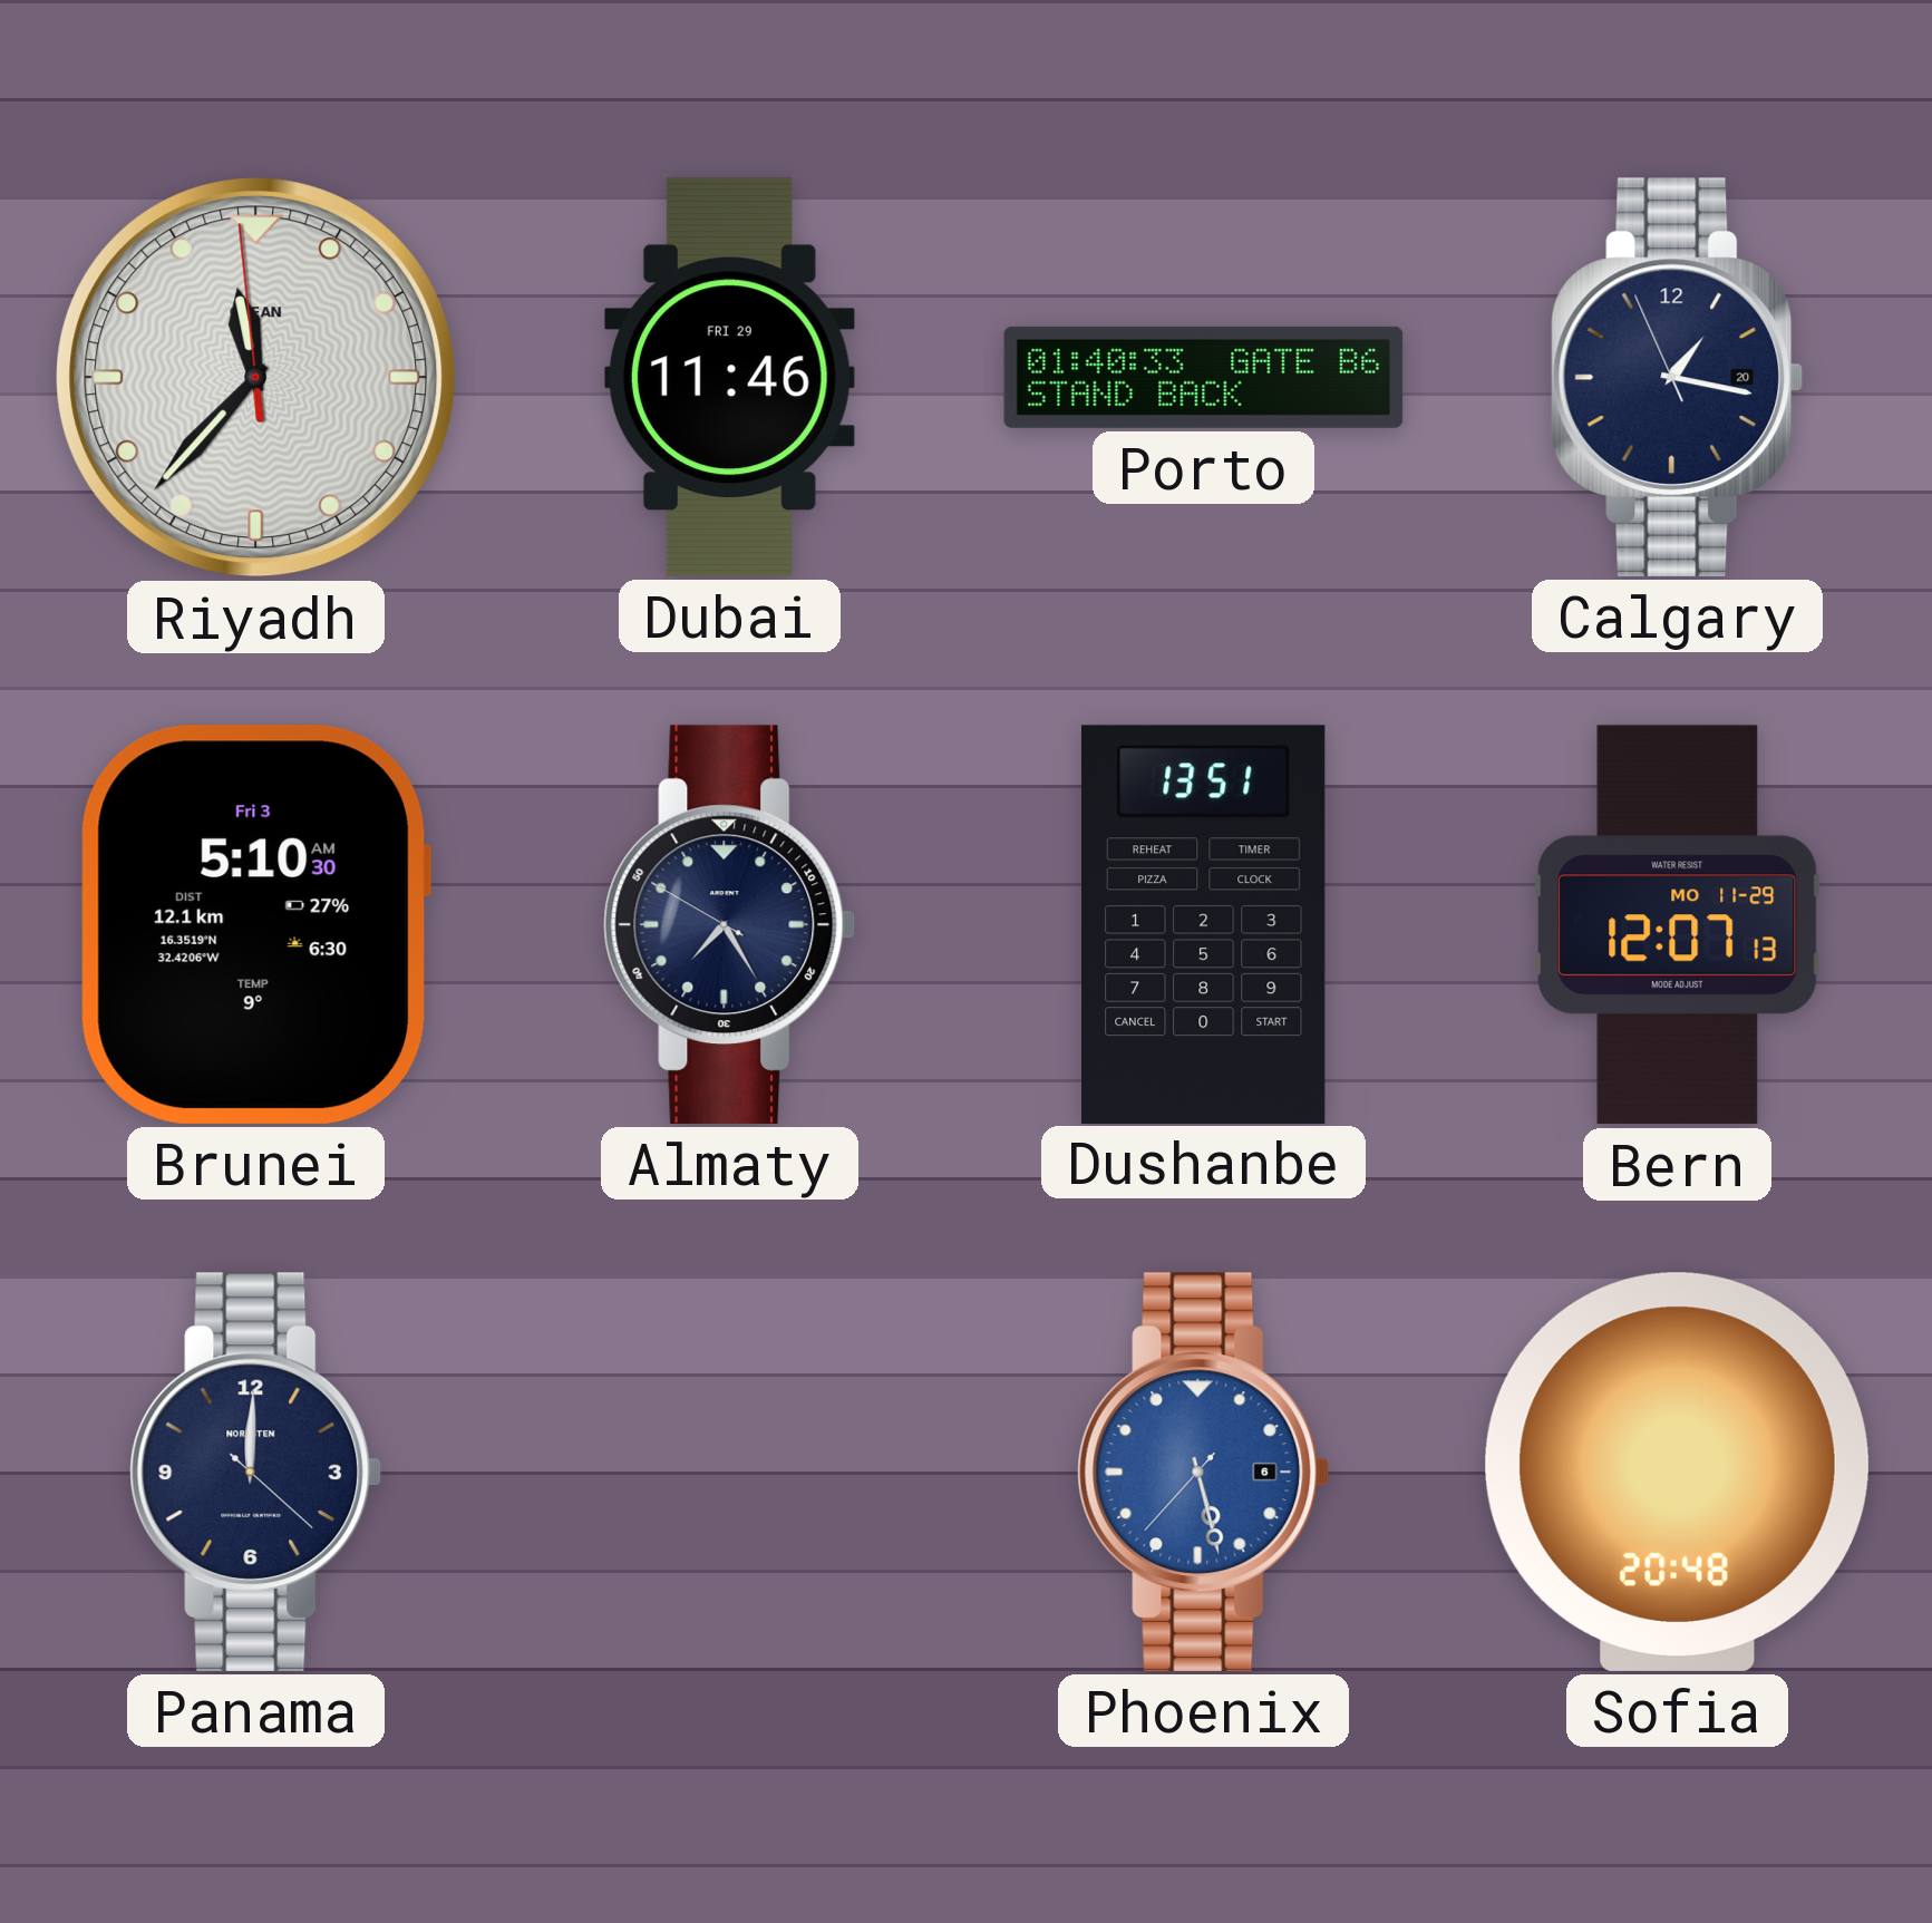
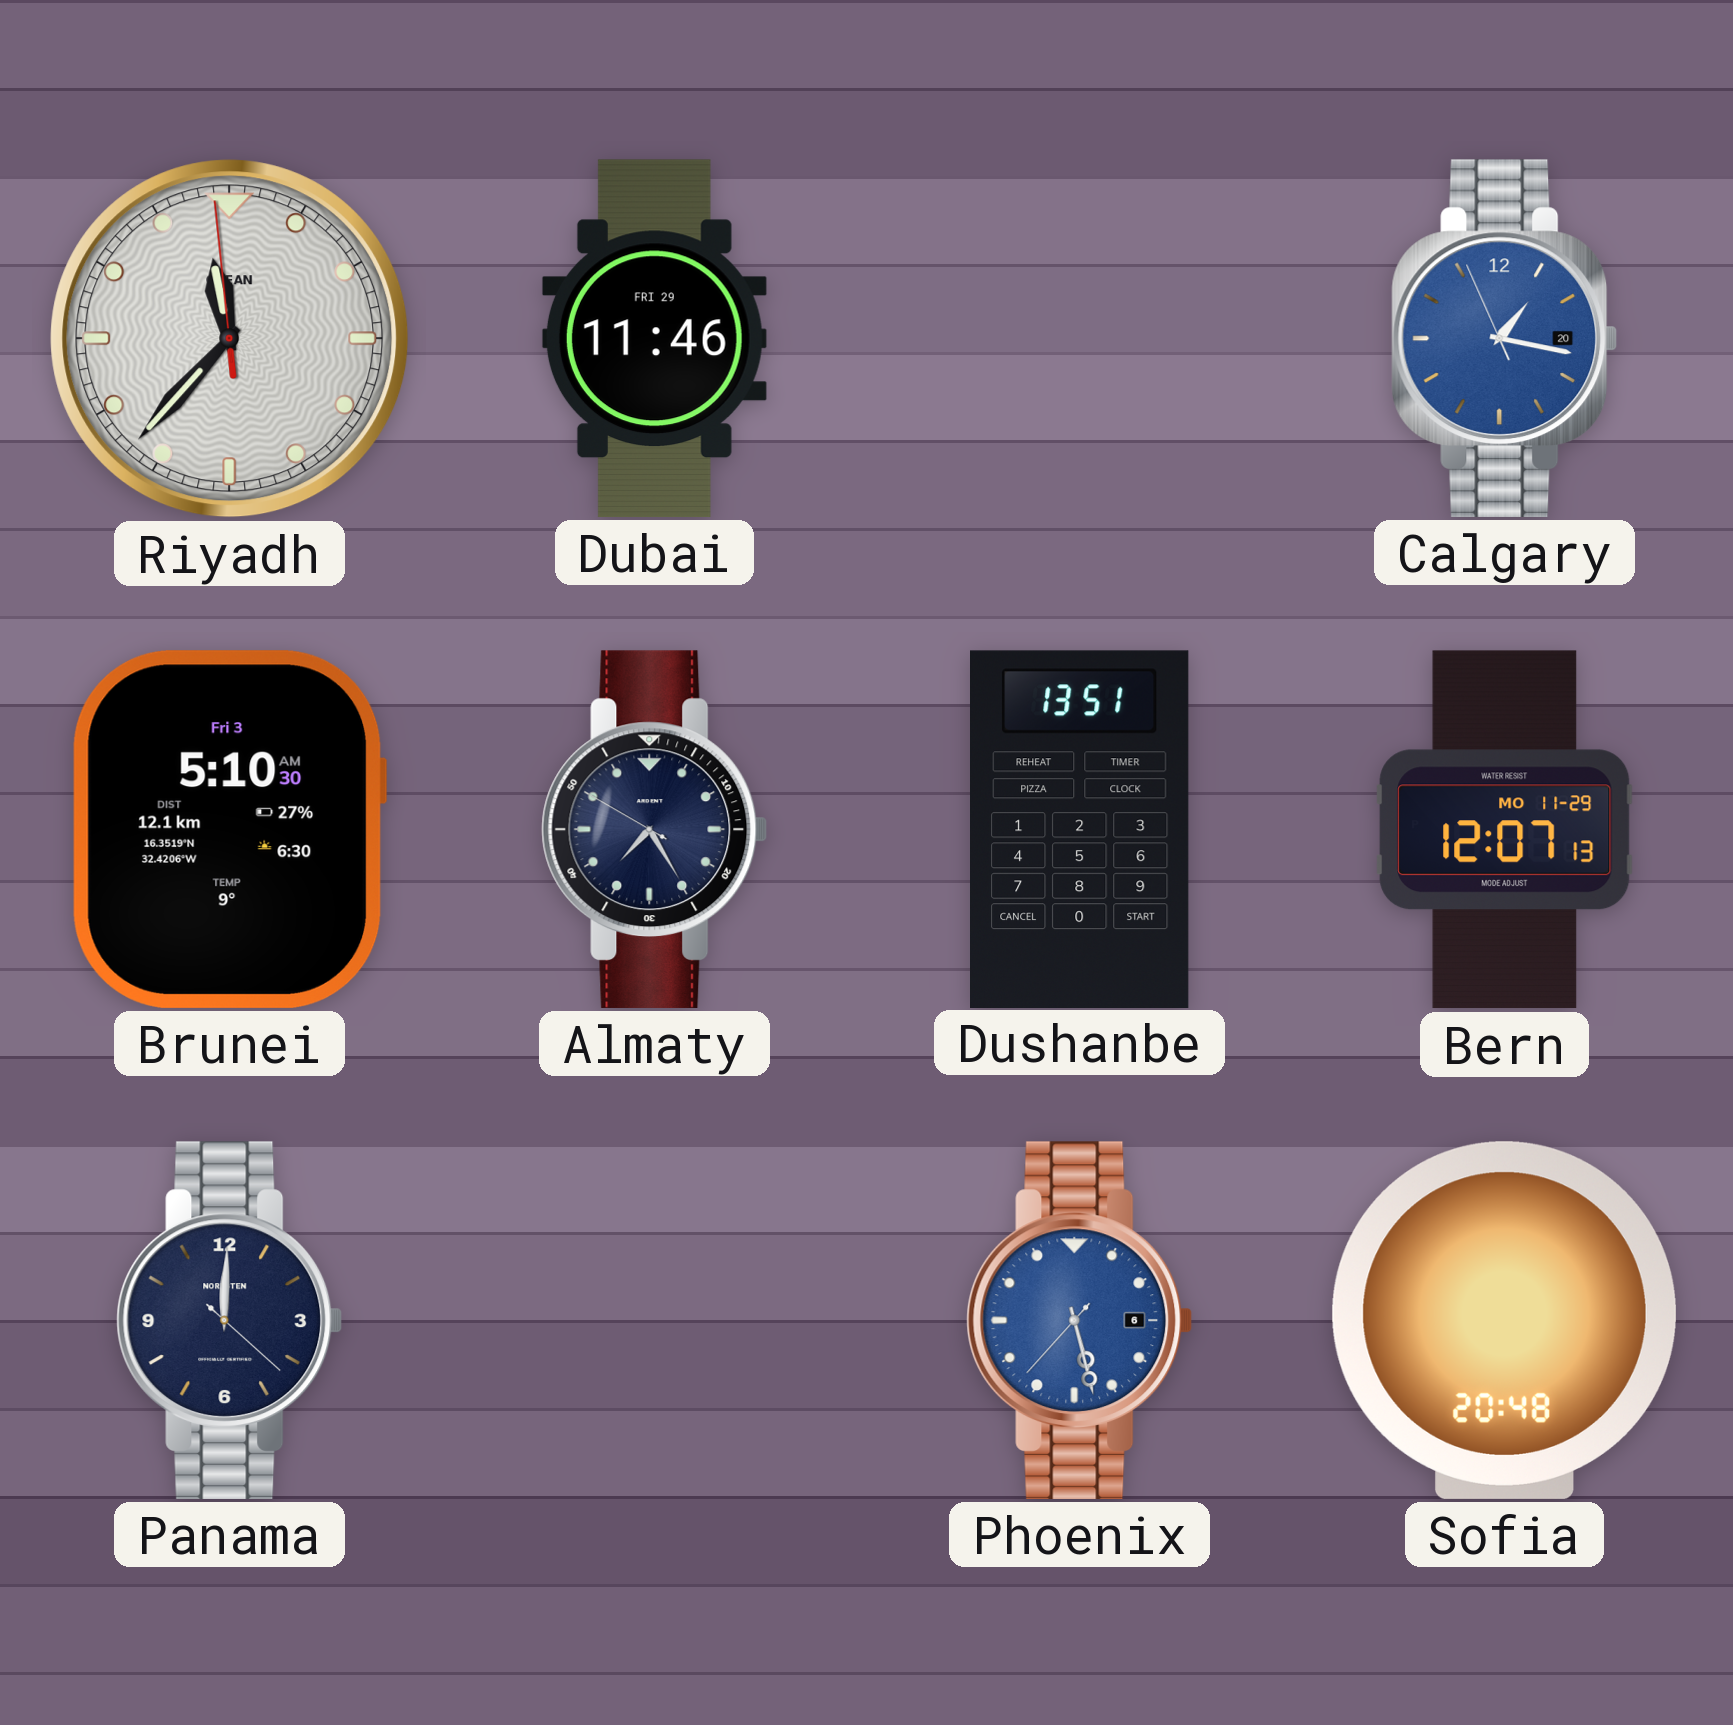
Porto: 01:40 -> none
Calgary dial: navy -> blue
